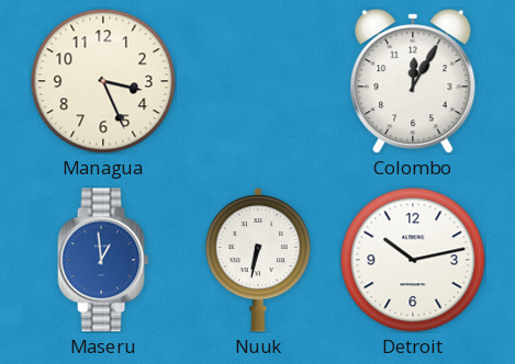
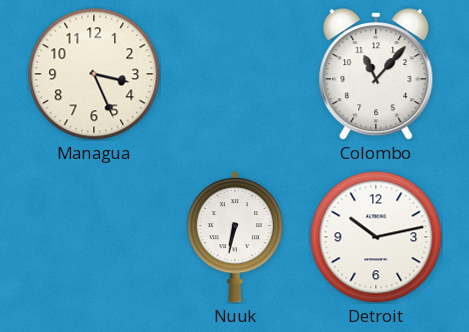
Colombo: 12:05 -> 11:07
Maseru: 12:59 -> none
